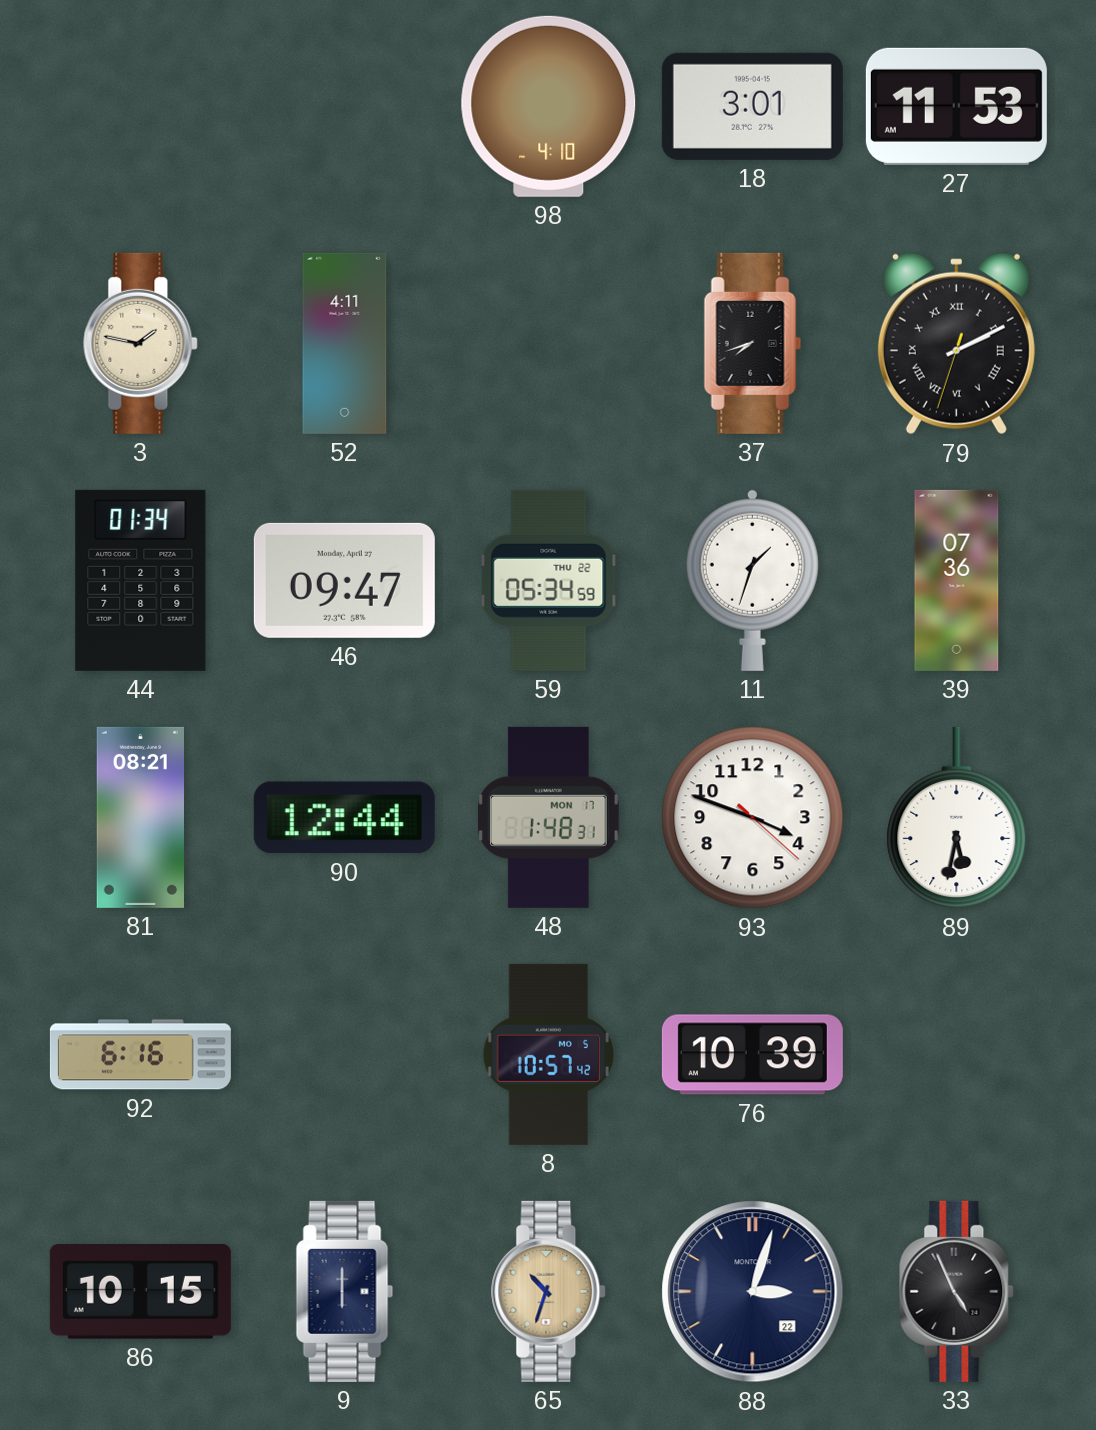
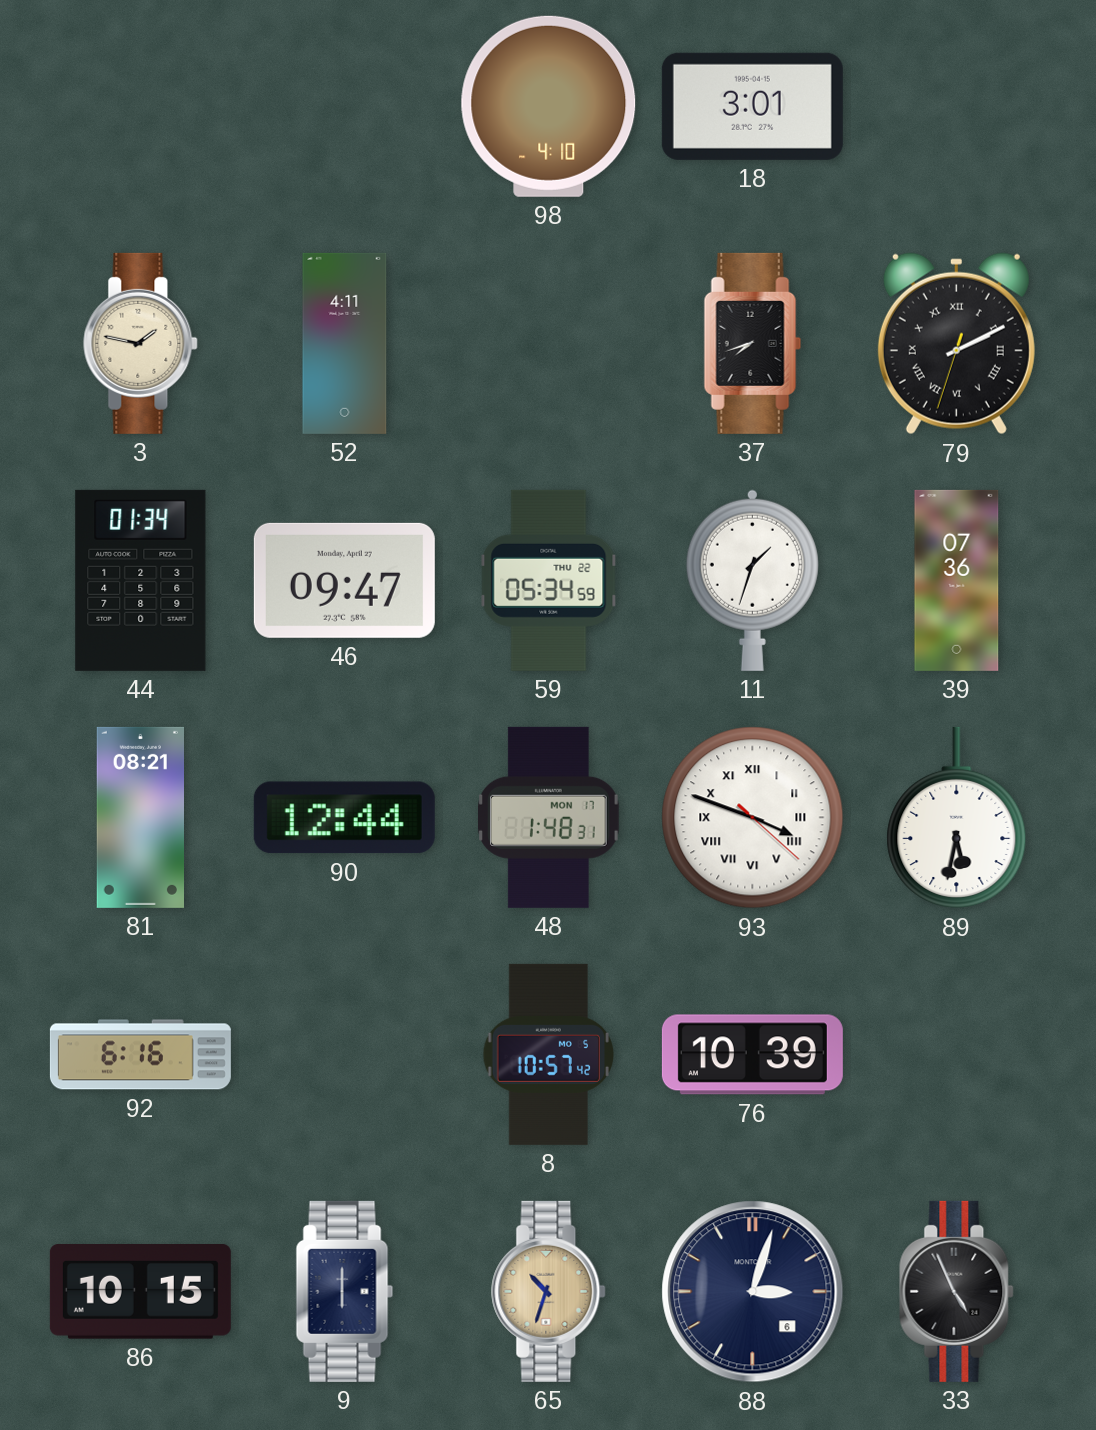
27: 11:53 -> none
93 numerals: Arabic -> Roman
88 date: 22 -> 6
